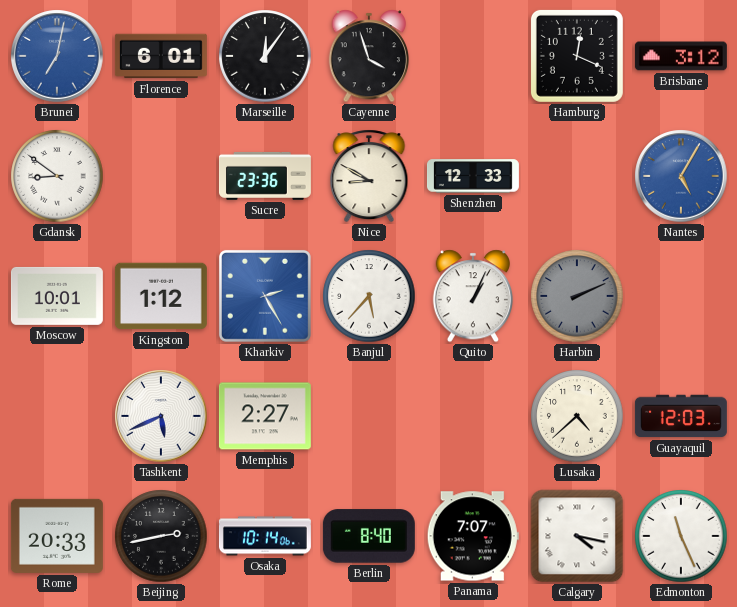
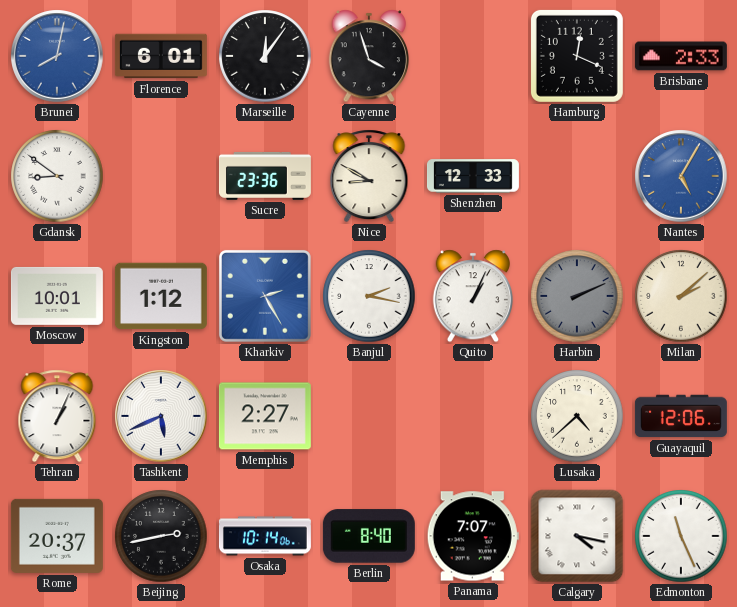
Brunei: 7:02 -> 8:02
Brisbane: 3:12 -> 2:33
Banjul: 5:37 -> 2:17
Milan: none -> 2:08
Tehran: none -> 1:04
Guayaquil: 12:03 -> 12:06
Rome: 20:33 -> 20:37
